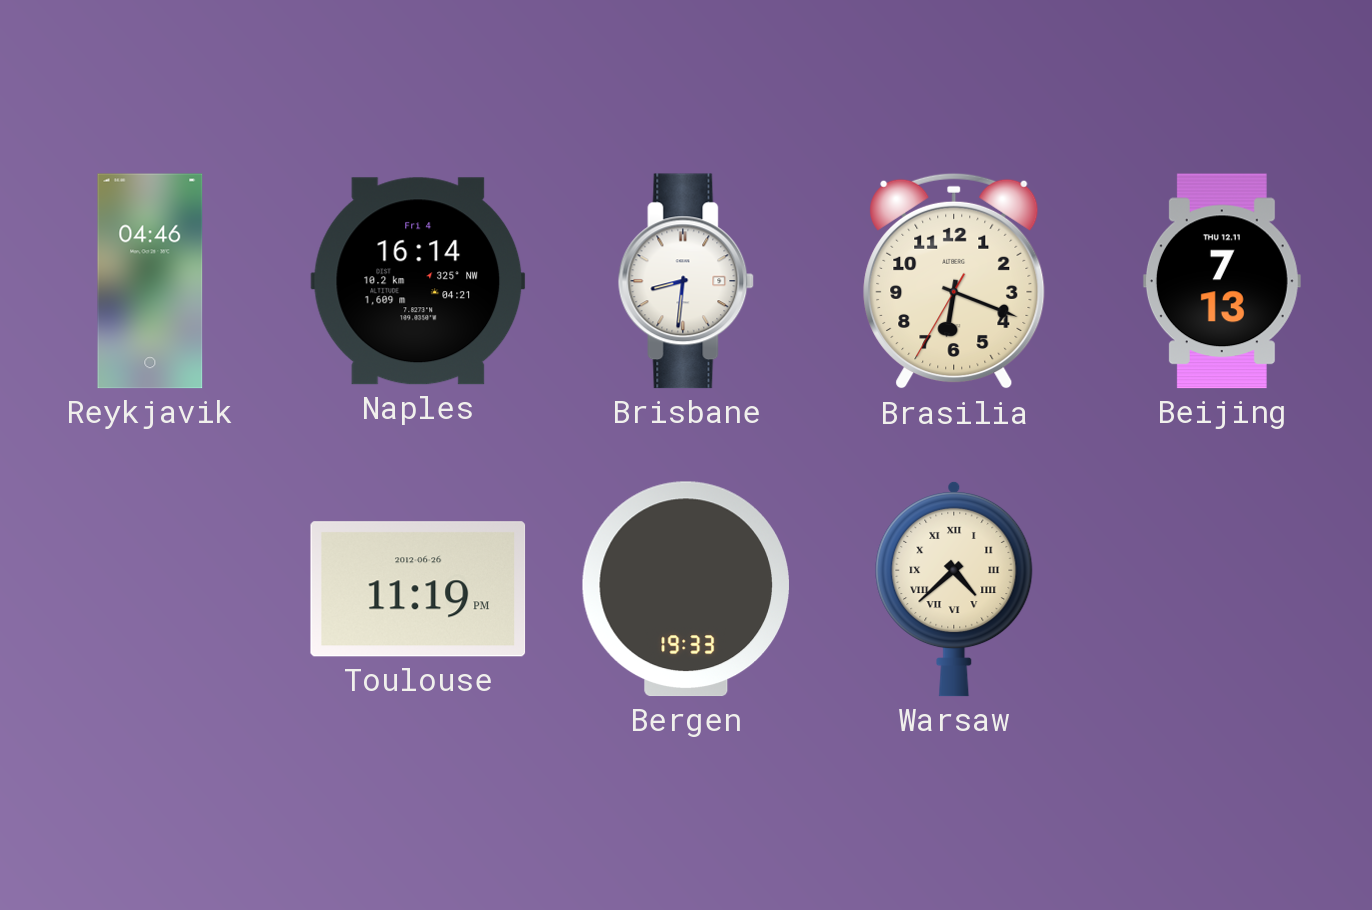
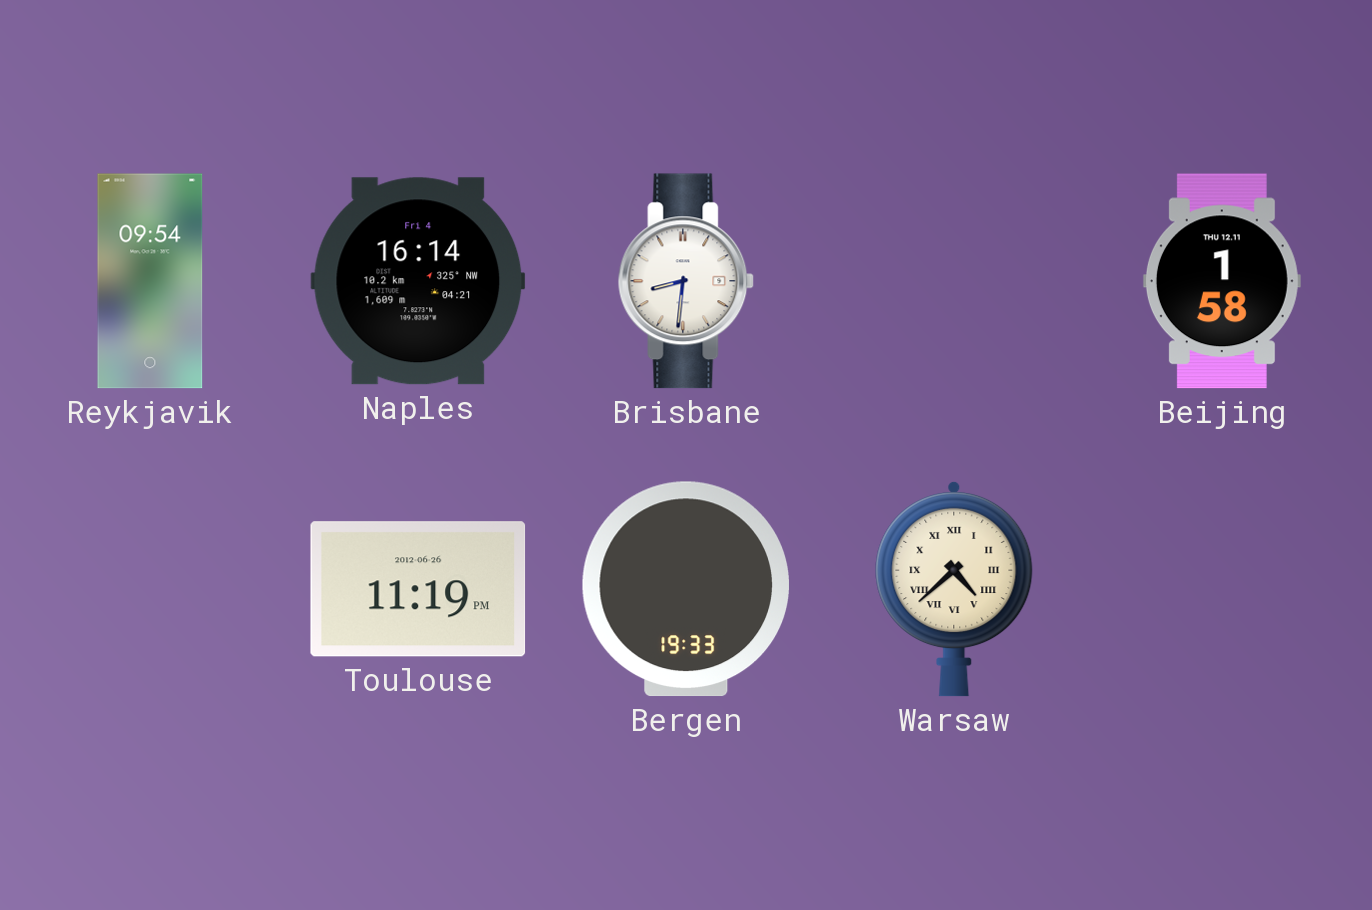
Reykjavik: 04:46 -> 09:54
Brasilia: 6:18 -> none
Beijing: 7:13 -> 1:58
